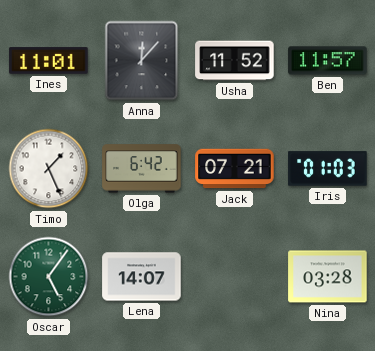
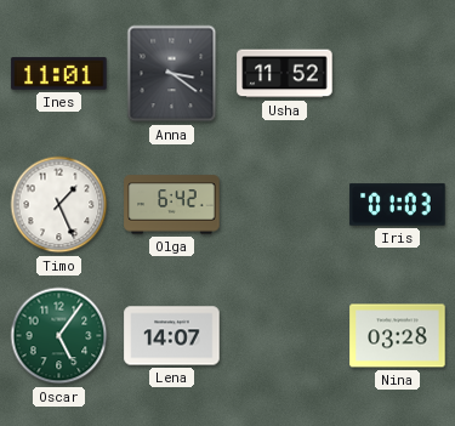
Anna: 12:07 -> 3:21
Ben: 11:57 -> none
Jack: 07:21 -> none
